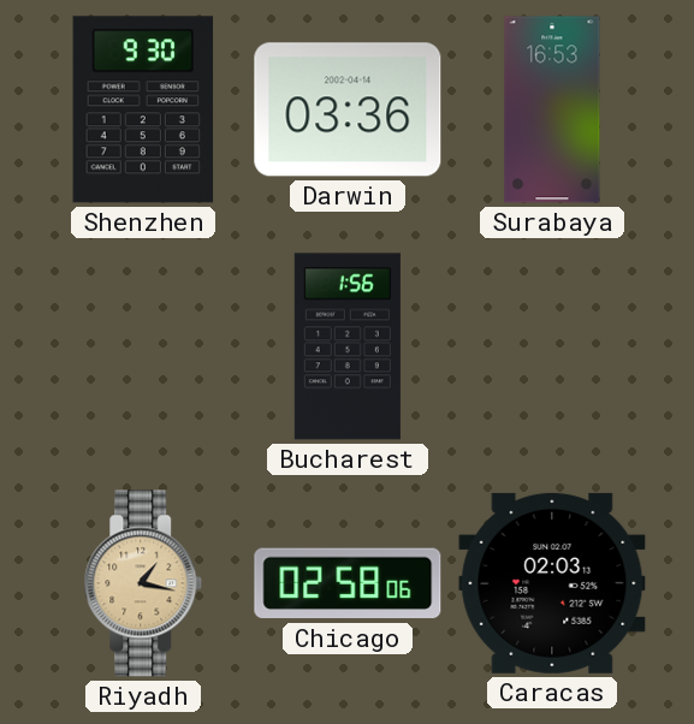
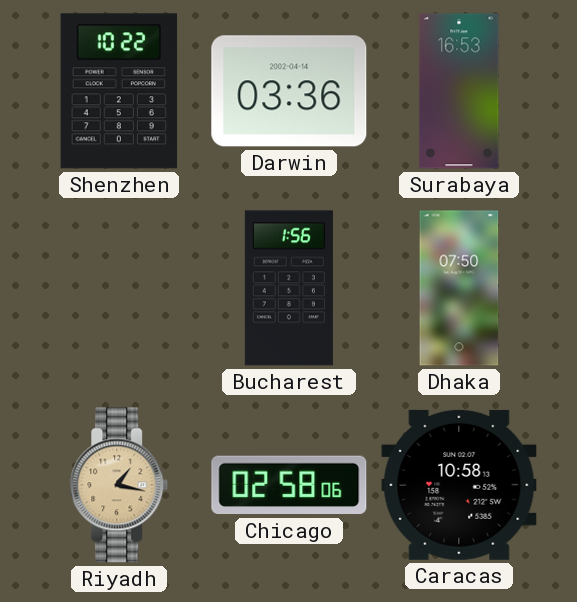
Shenzhen: 9:30 -> 10:22
Dhaka: none -> 07:50
Caracas: 02:03 -> 10:58
